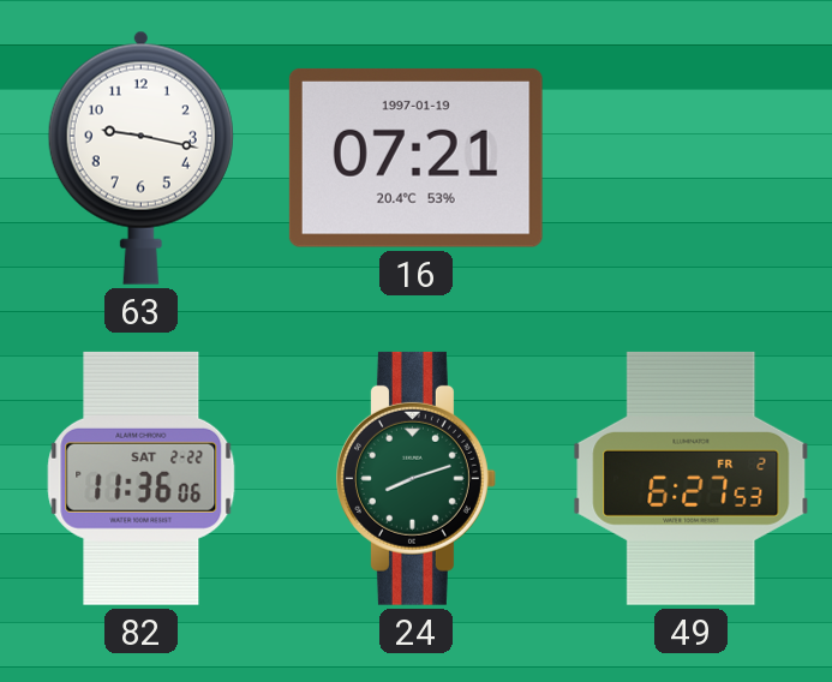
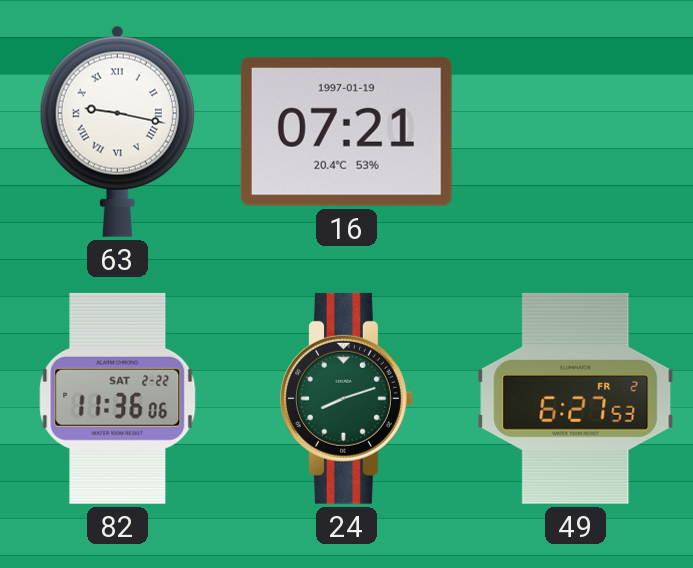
63 numerals: Arabic -> Roman
